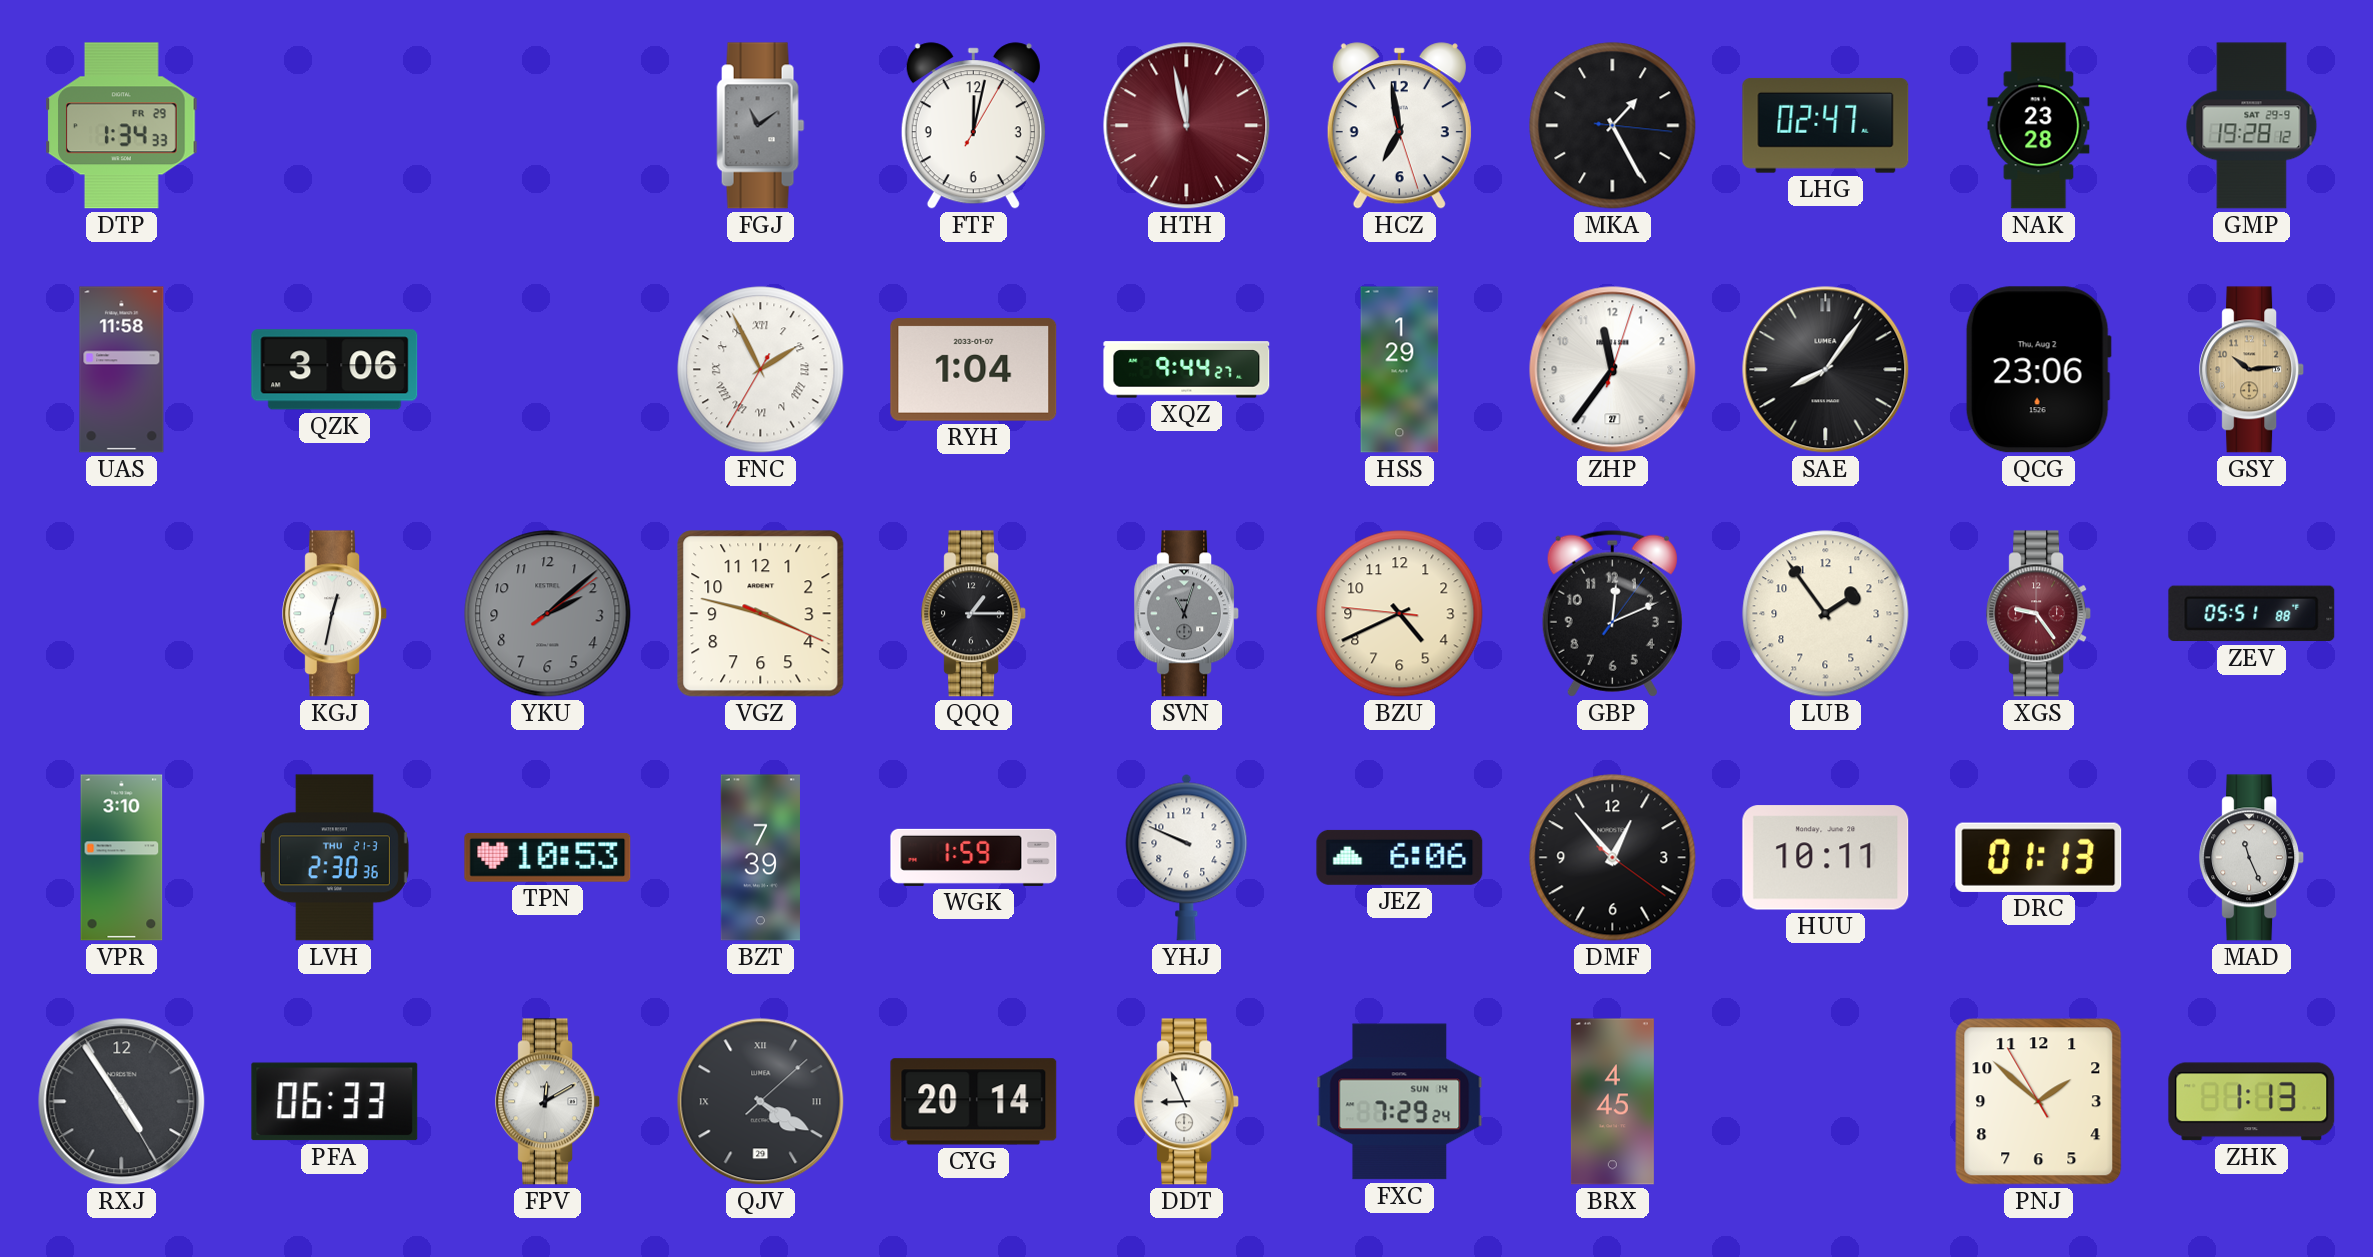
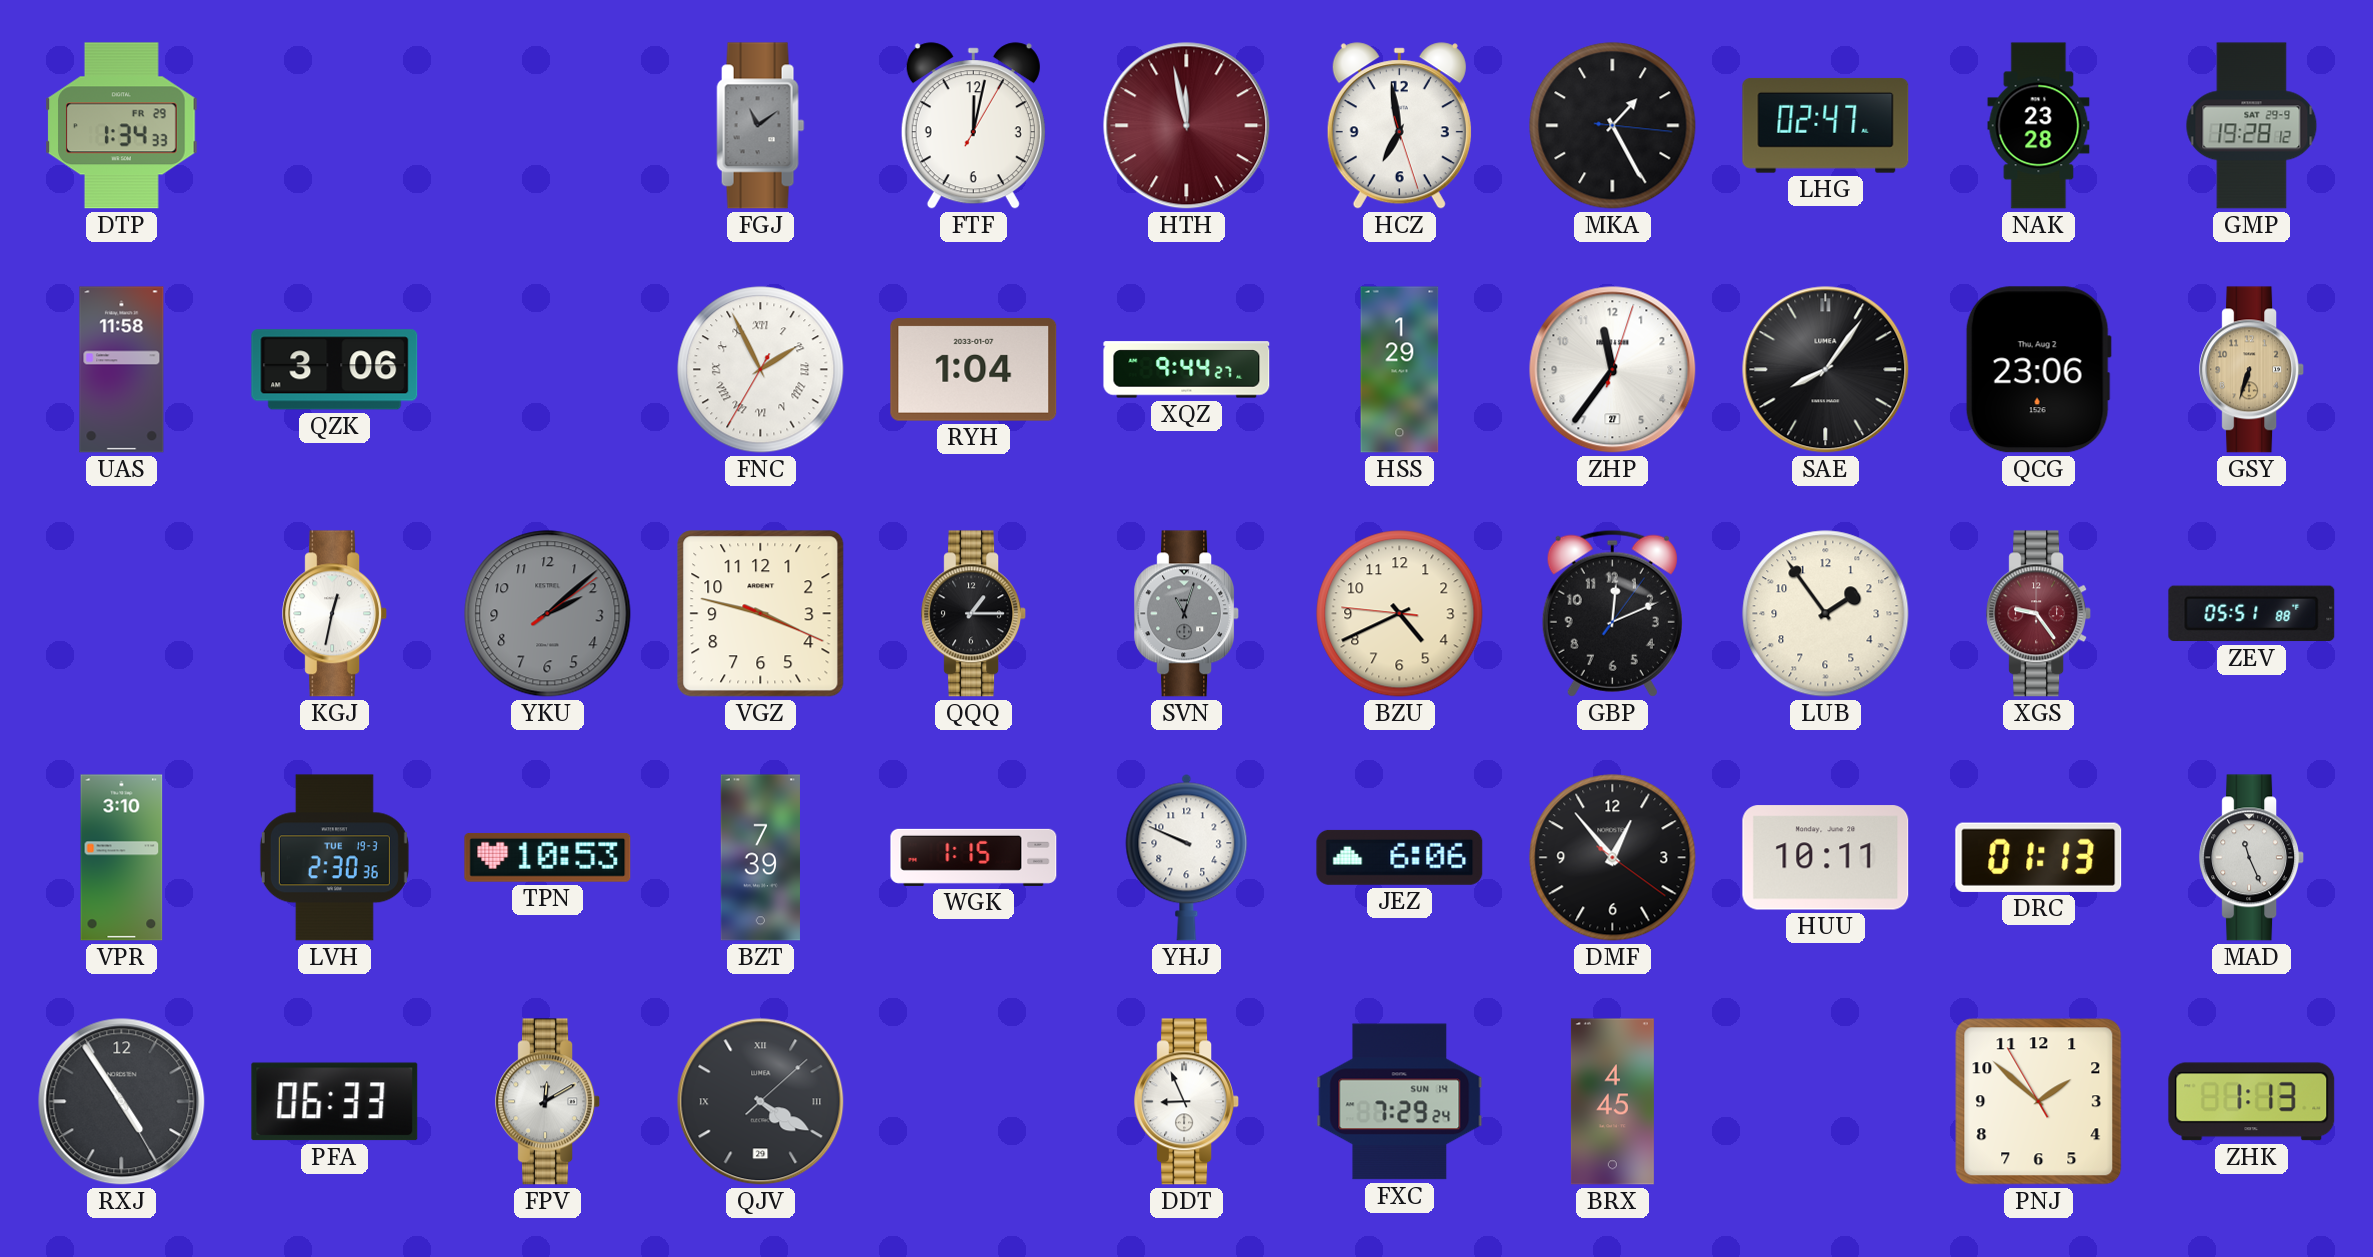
GSY: 10:14 -> 6:33
LVH date: THU 21-3 -> TUE 19-3
WGK: 1:59 -> 1:15
CYG: 20:14 -> none
